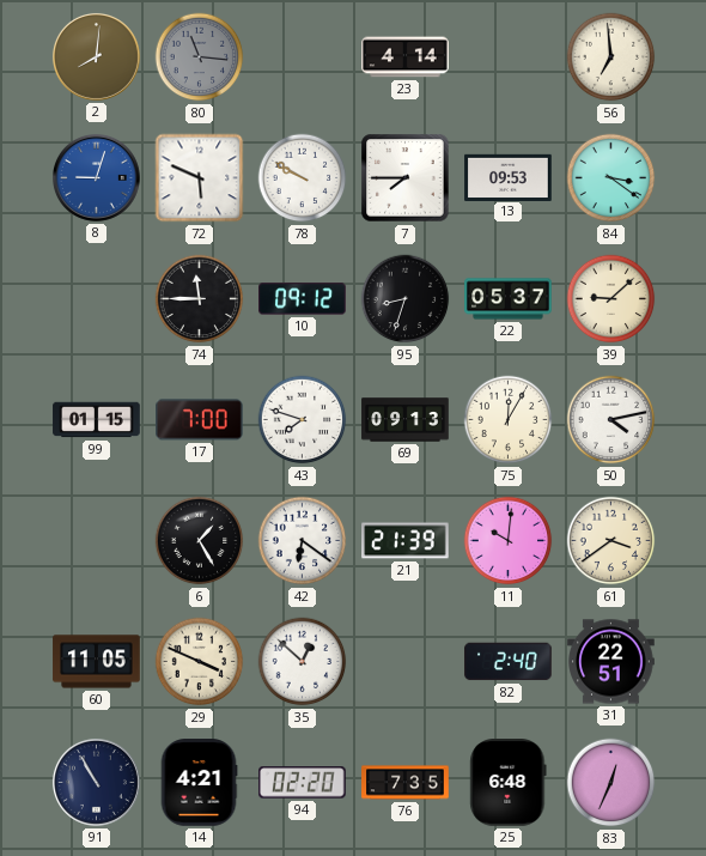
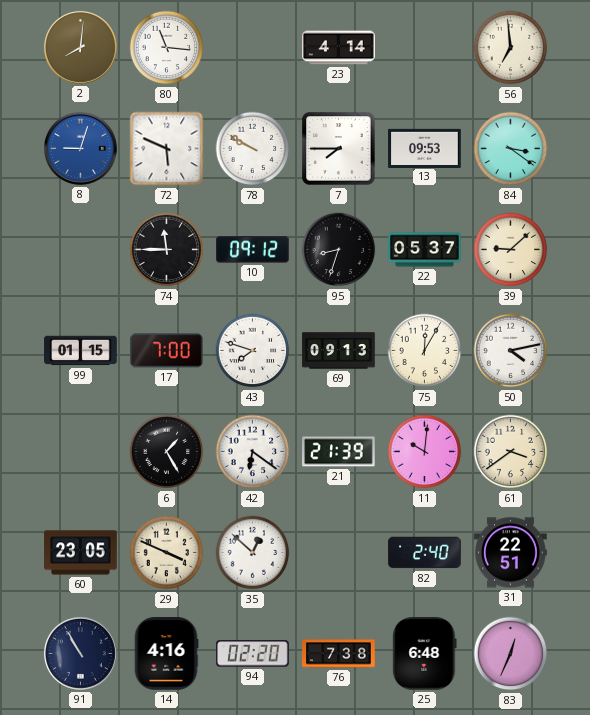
80 dial: grey -> white
60: 11:05 -> 23:05
14: 4:21 -> 4:16
76: 7:35 -> 7:38
